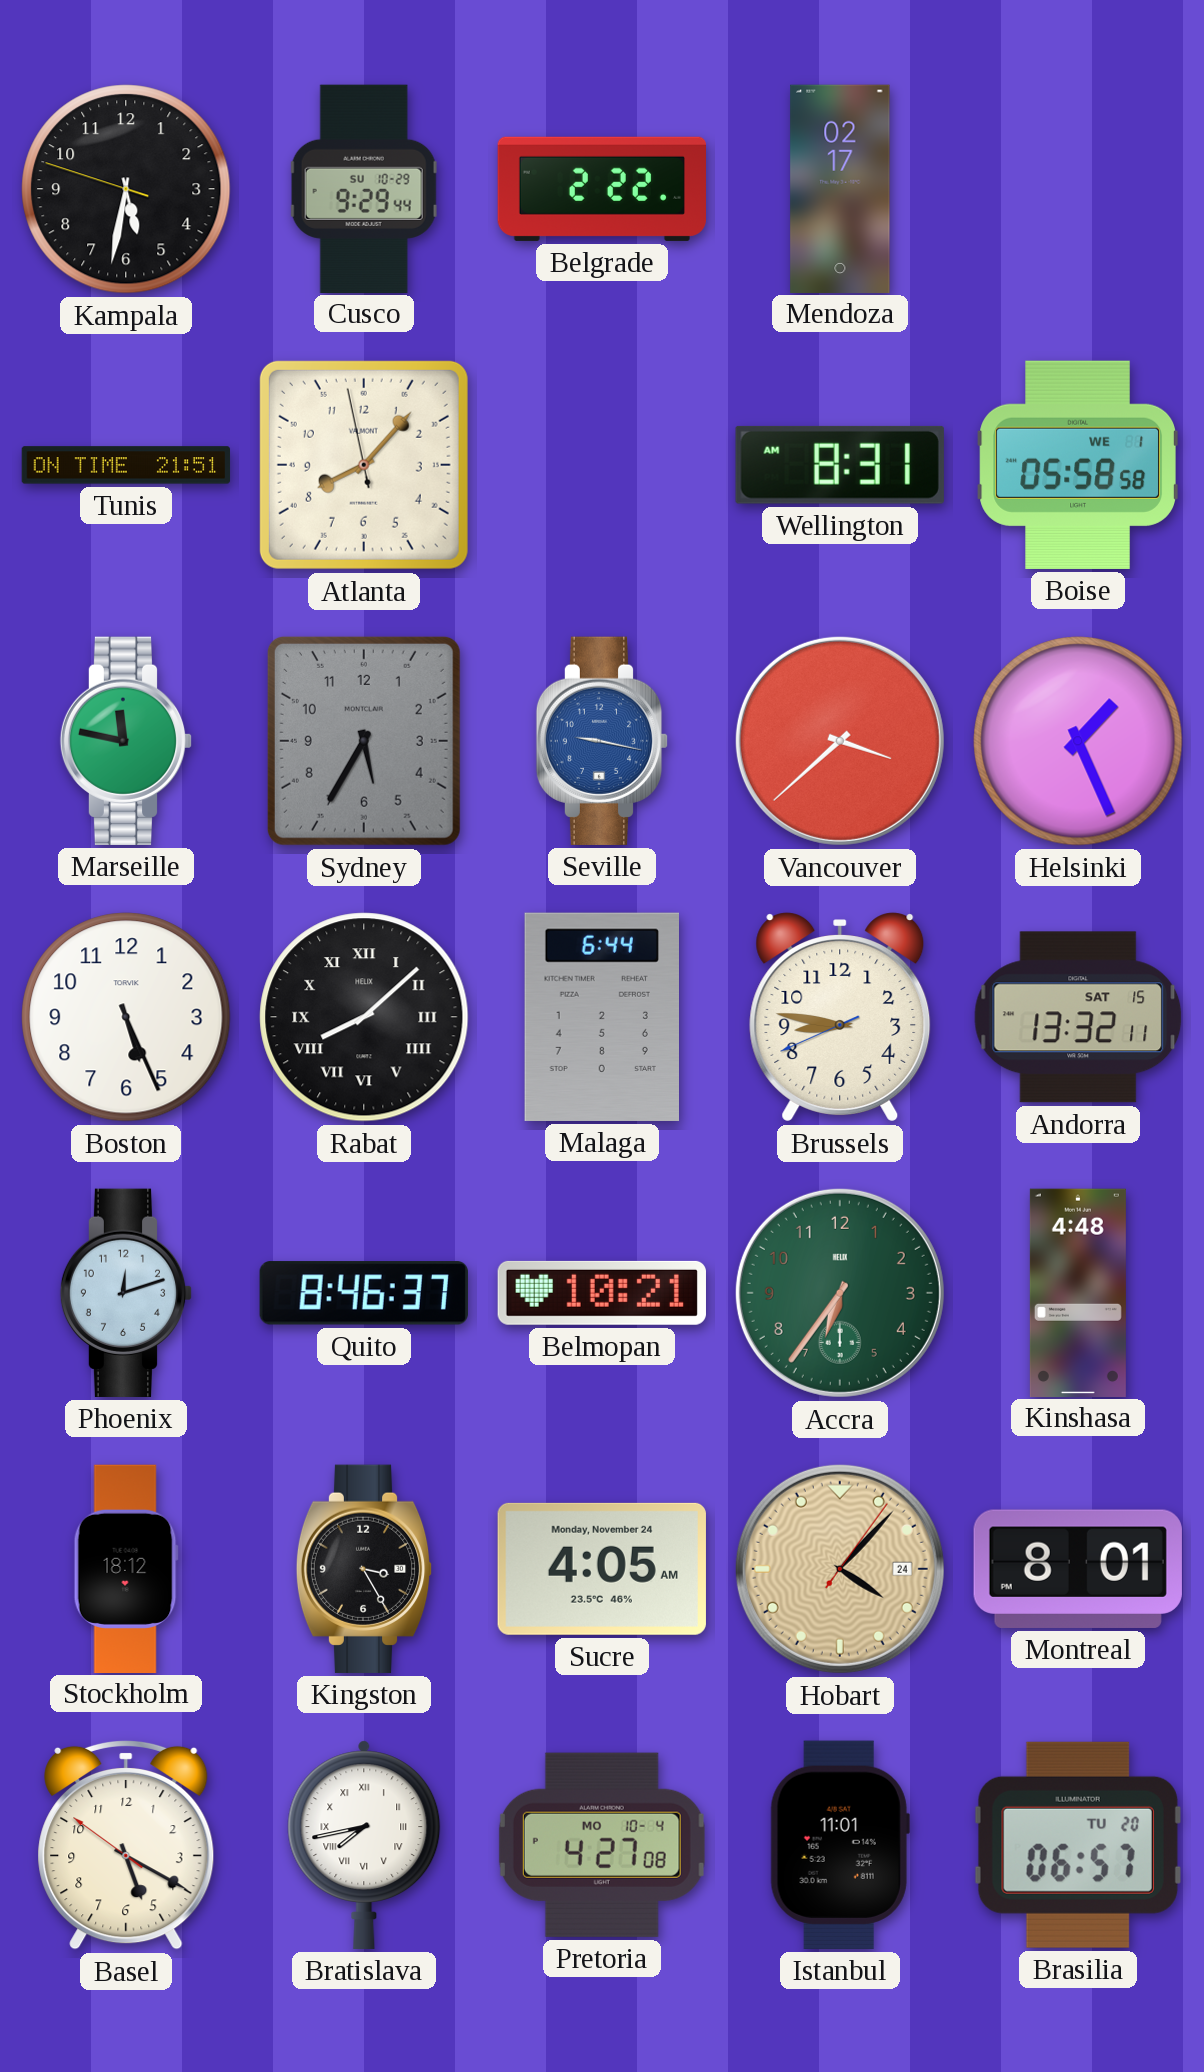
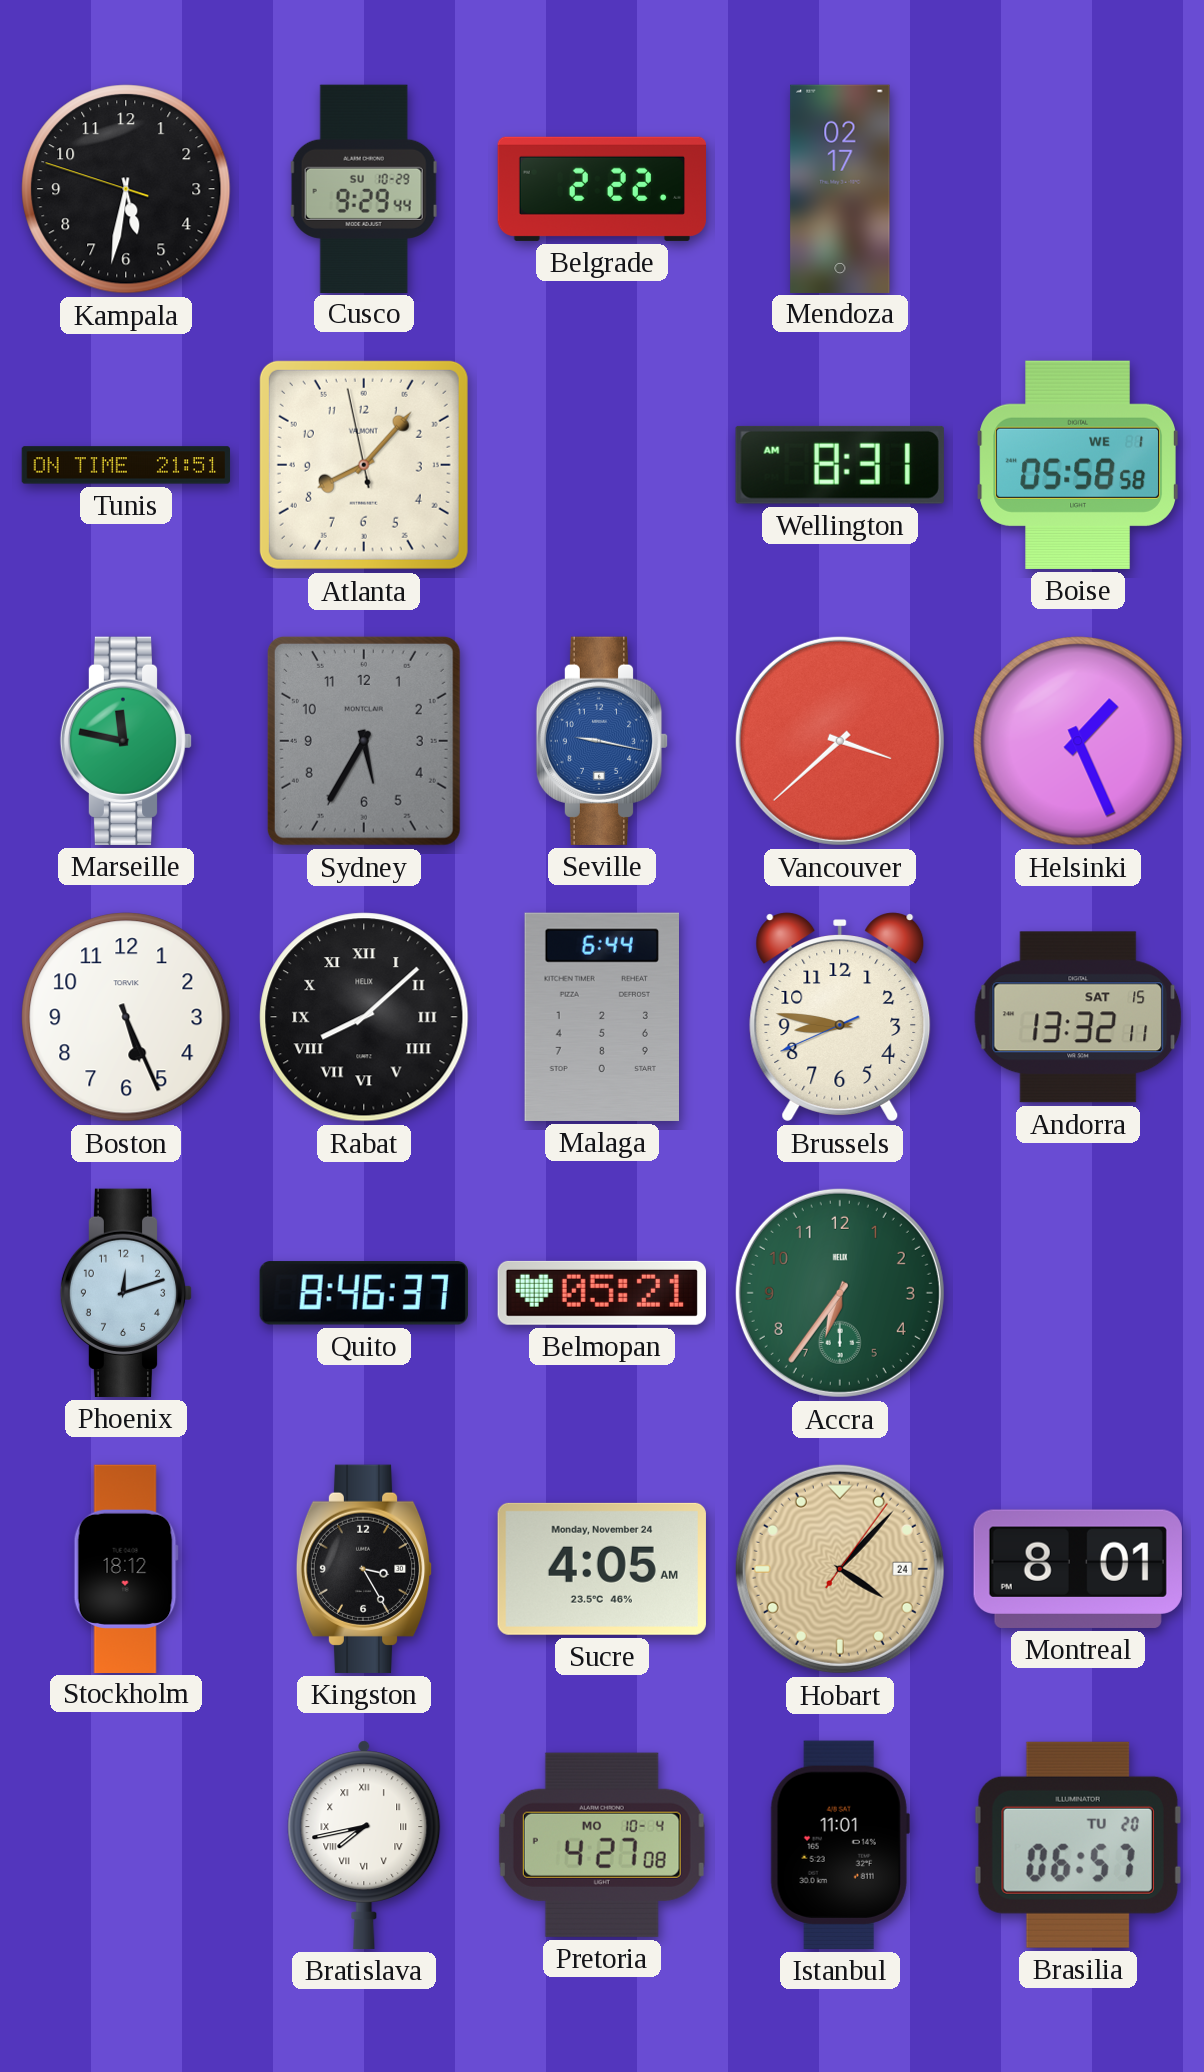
Belmopan: 10:21 -> 05:21
Kinshasa: 4:48 -> none
Basel: 5:19 -> none
